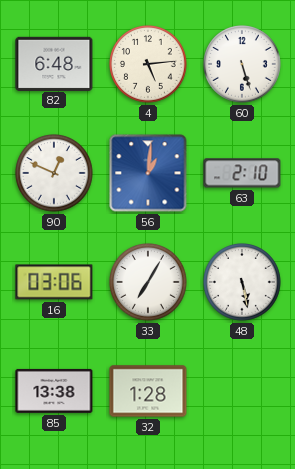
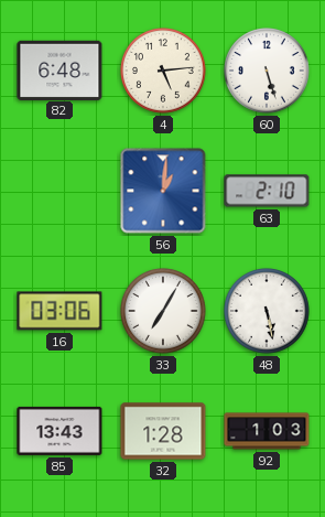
90: 12:49 -> none
85: 13:38 -> 13:43
92: none -> 1:03
